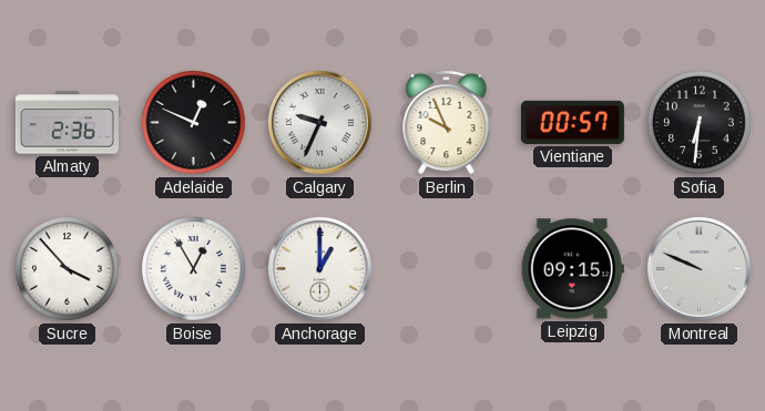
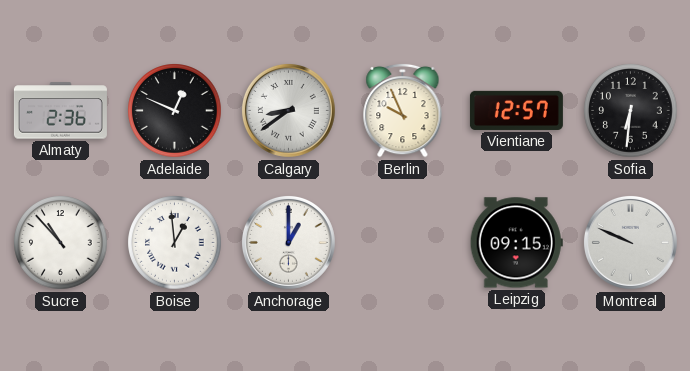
Calgary: 9:34 -> 8:39
Vientiane: 00:57 -> 12:57
Sucre: 3:53 -> 10:53
Boise: 12:55 -> 12:59
